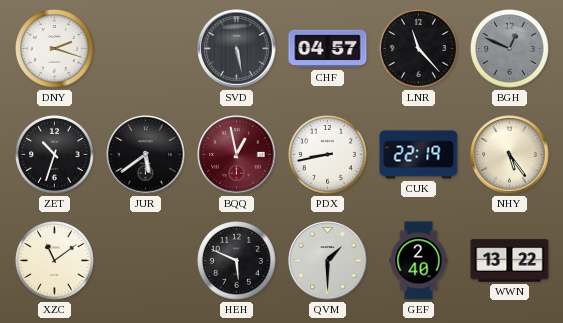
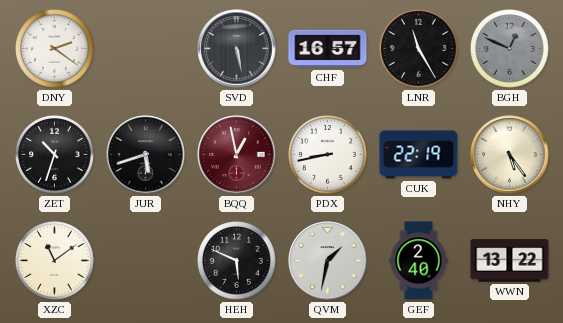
DNY: 2:18 -> 2:21
CHF: 04:57 -> 16:57
LNR: 11:23 -> 11:25
JUR: 5:39 -> 5:42
QVM: 1:30 -> 1:32
